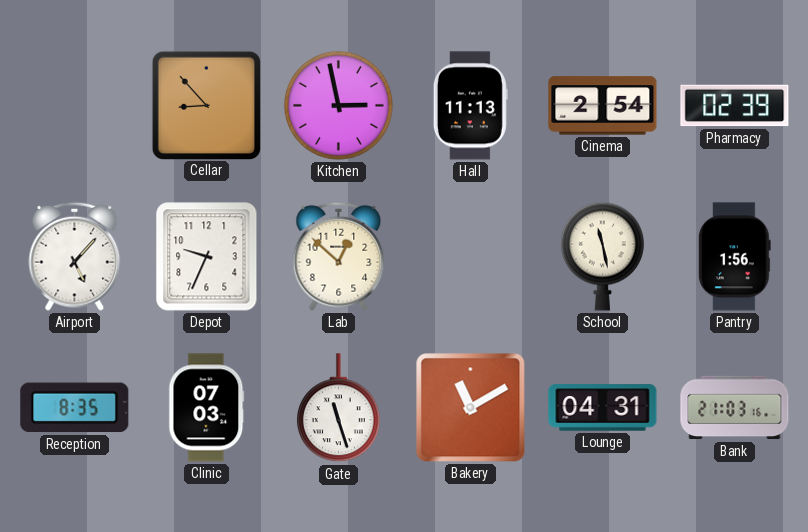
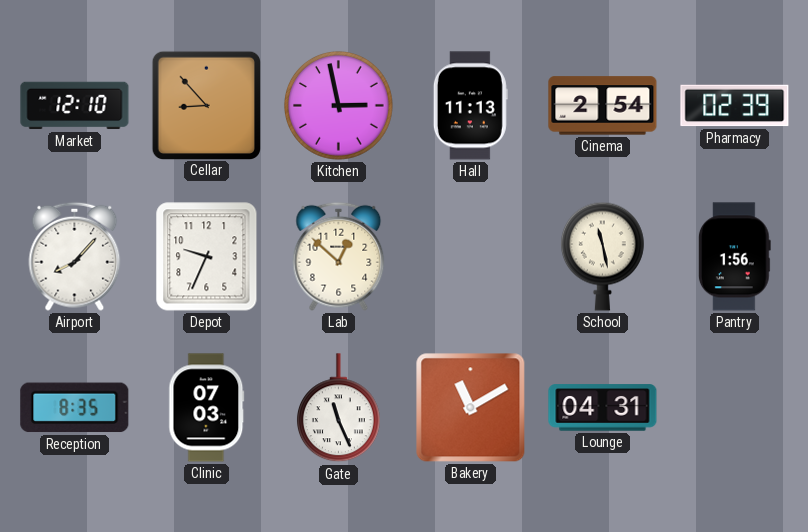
Market: none -> 12:10
Airport: 5:07 -> 8:07
Gate: 11:27 -> 11:26
Bank: 21:03 -> none
